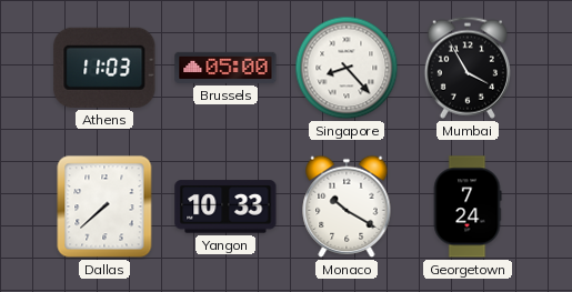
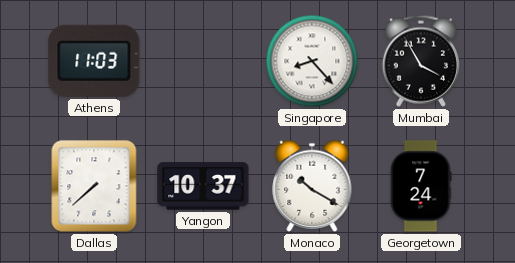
Brussels: 05:00 -> none
Yangon: 10:33 -> 10:37
